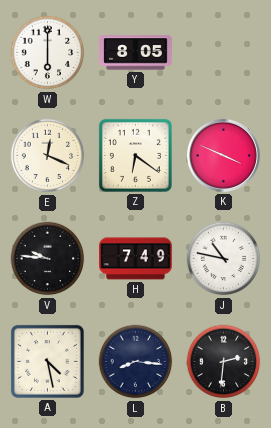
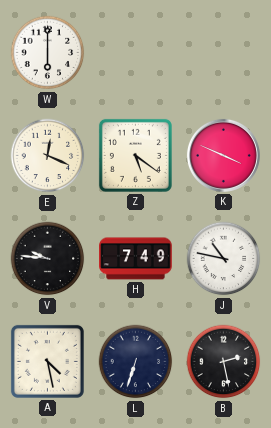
Y: 8:05 -> none
Z: 6:21 -> 5:21
L: 8:16 -> 6:33
B: 2:31 -> 2:28
